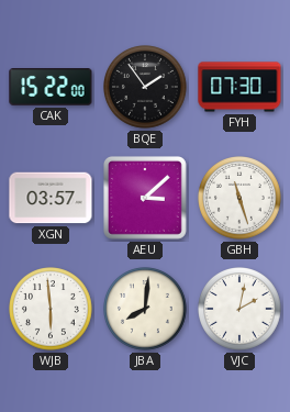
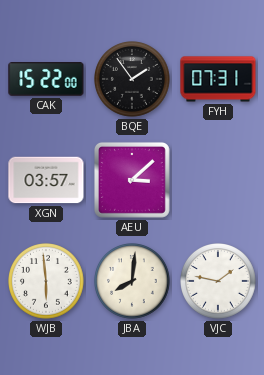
FYH: 07:30 -> 07:31
GBH: 11:27 -> none
VJC: 2:02 -> 1:47
